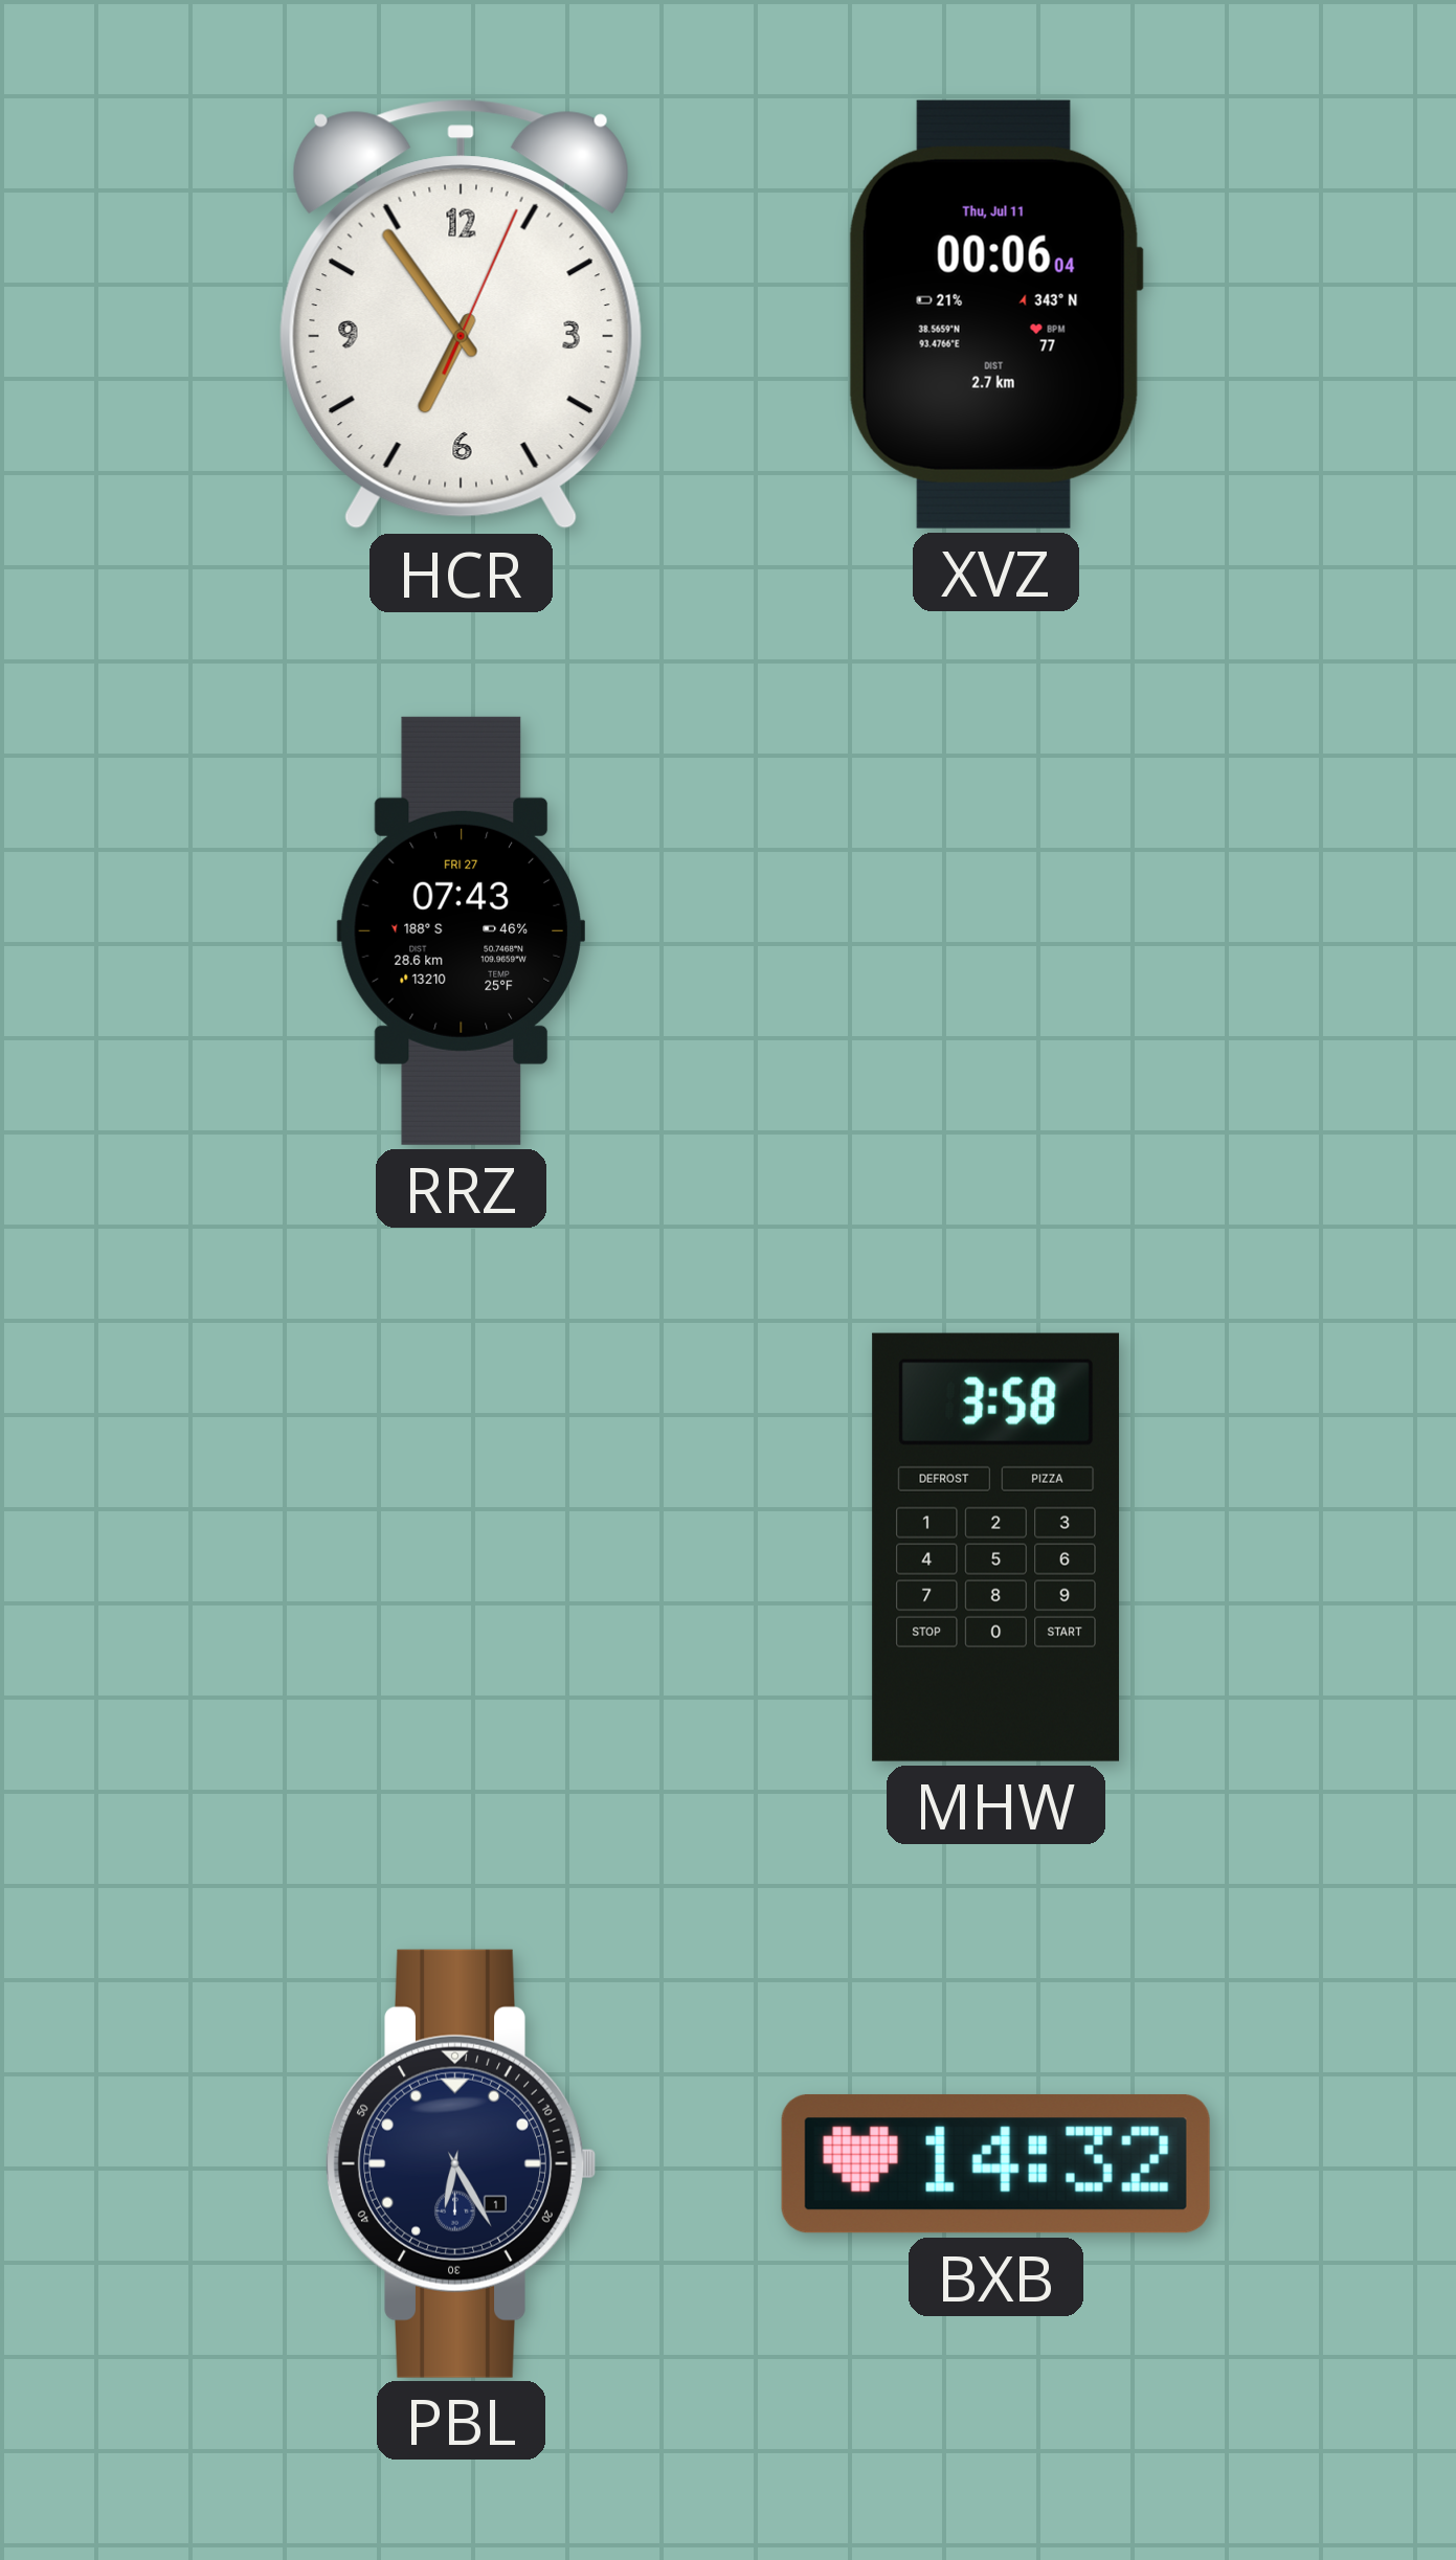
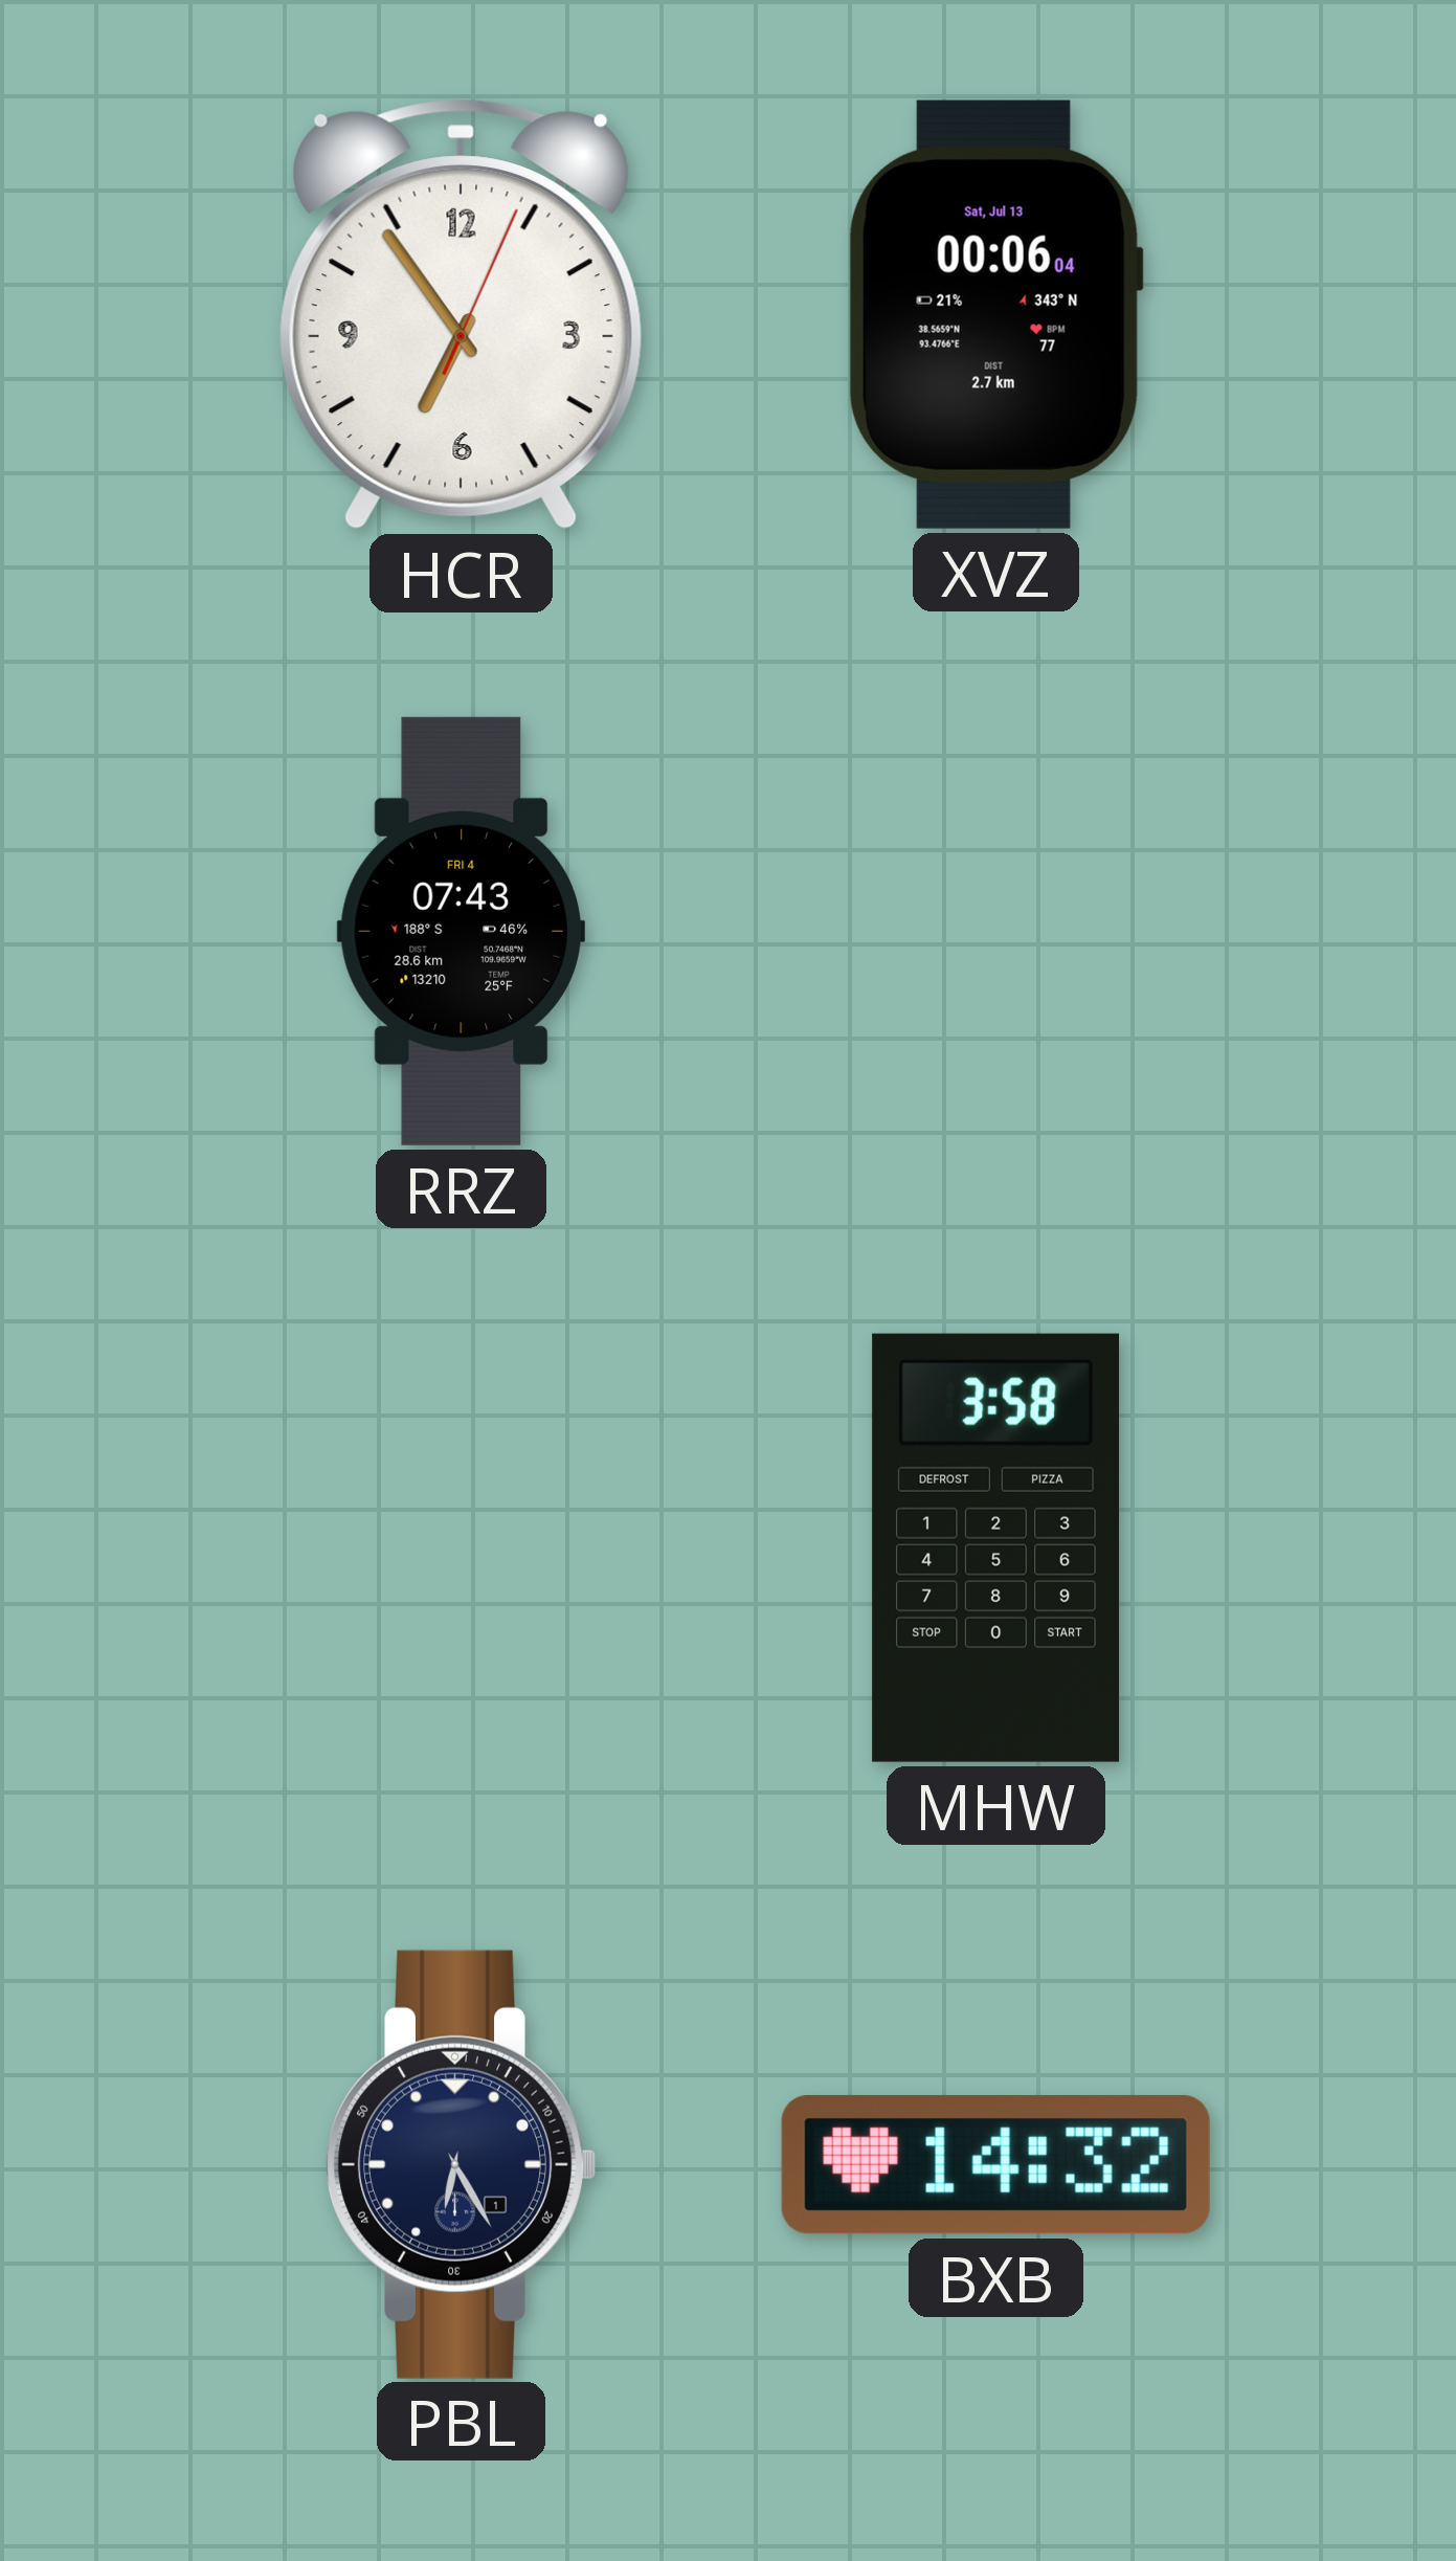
XVZ date: Thu, Jul 11 -> Sat, Jul 13
RRZ date: FRI 27 -> FRI 4
